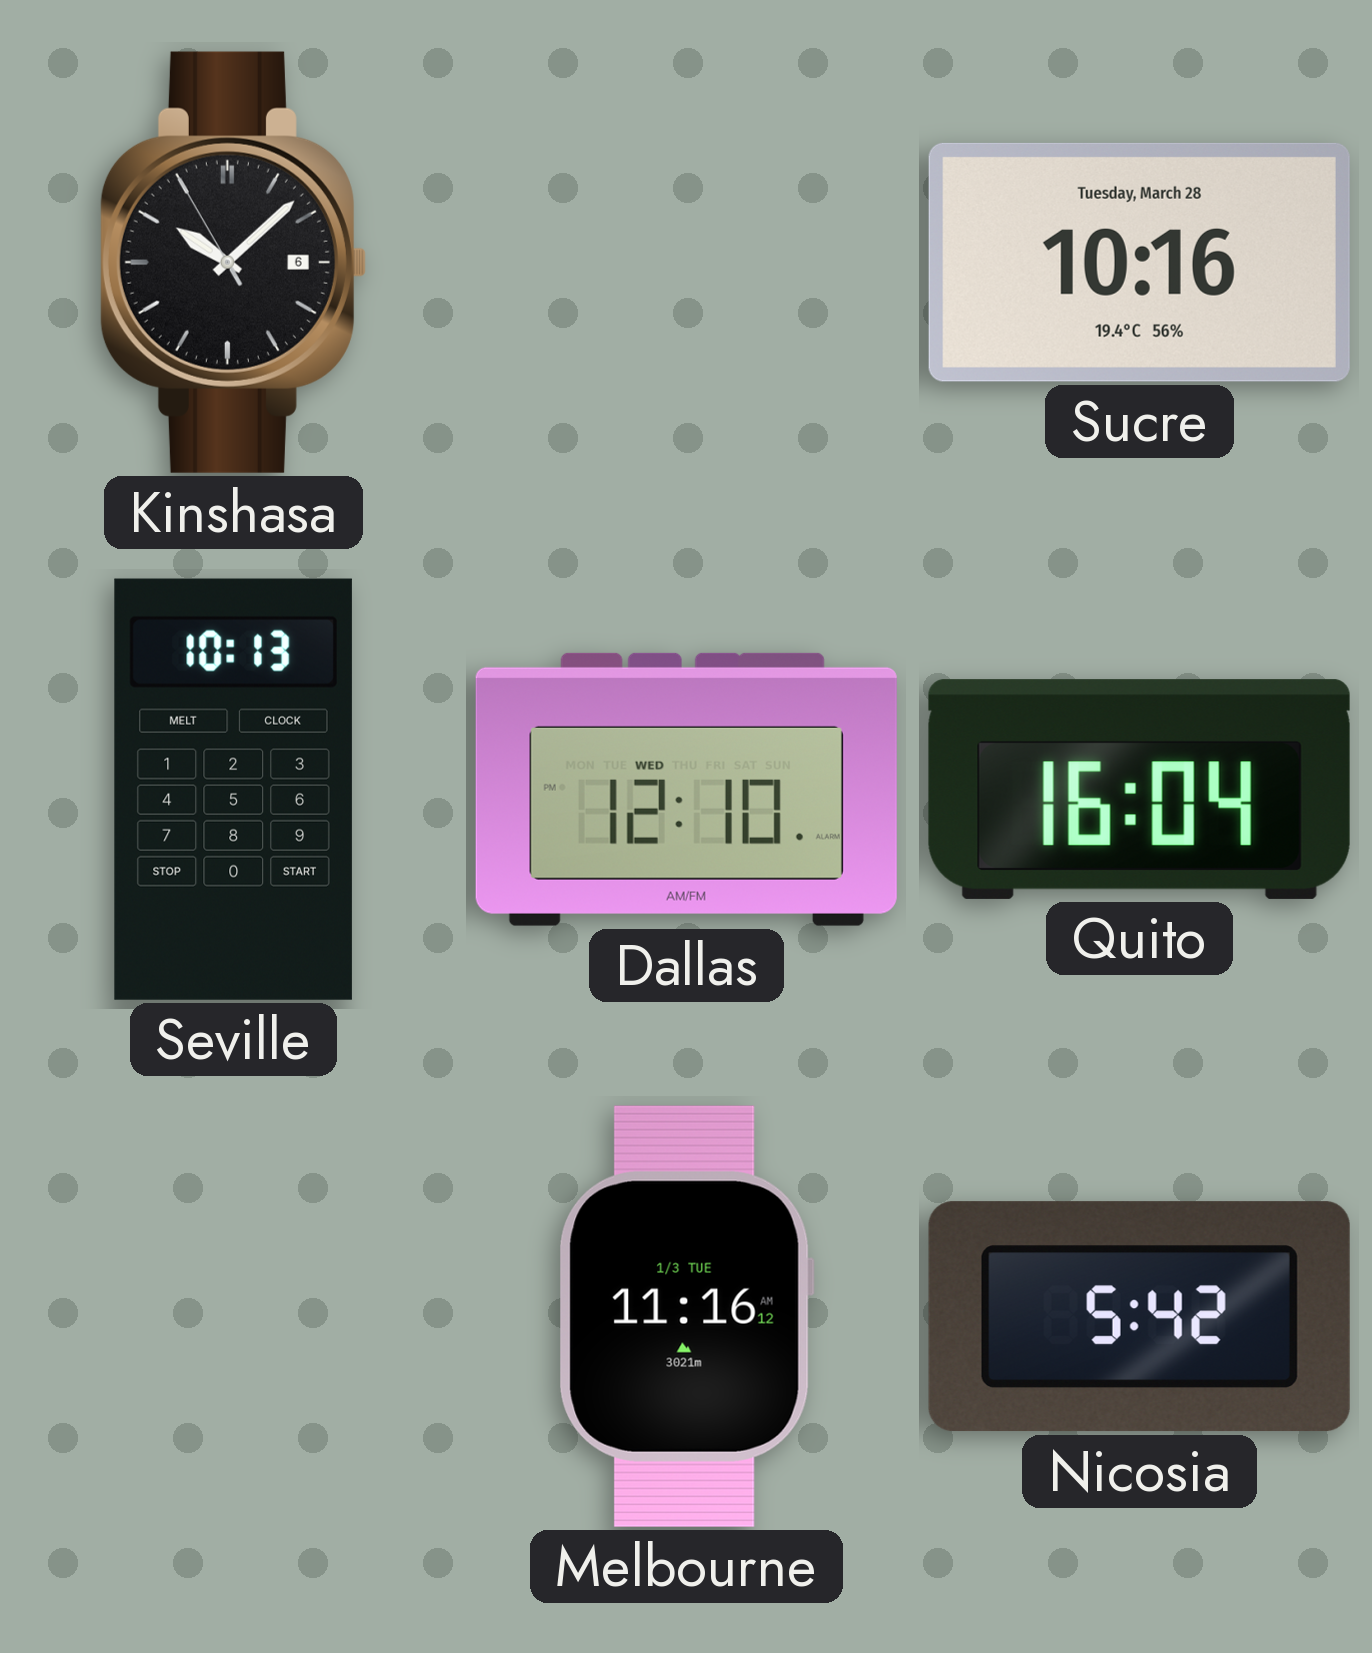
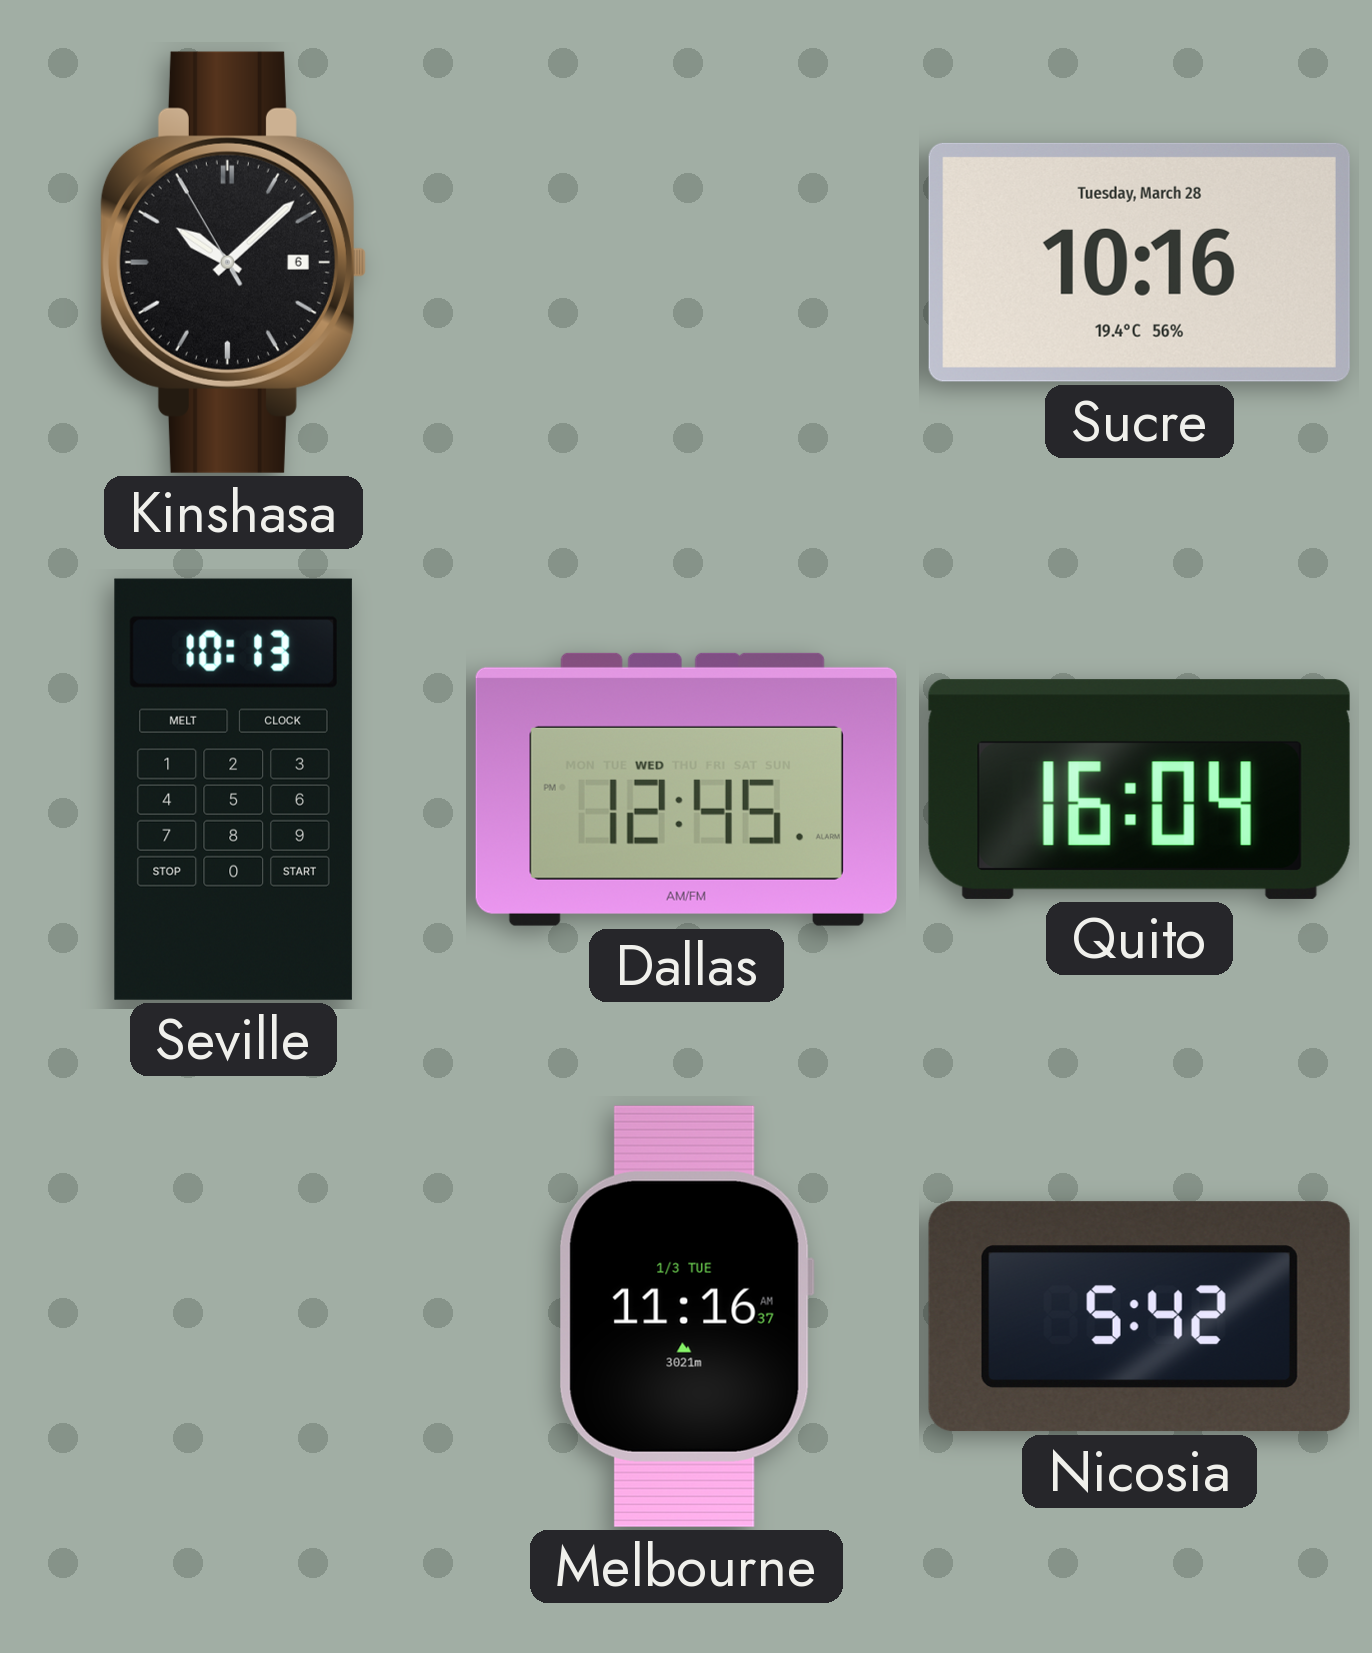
Dallas: 12:10 -> 12:45
Melbourne: 11:16:12 AM -> 11:16:37 AM
